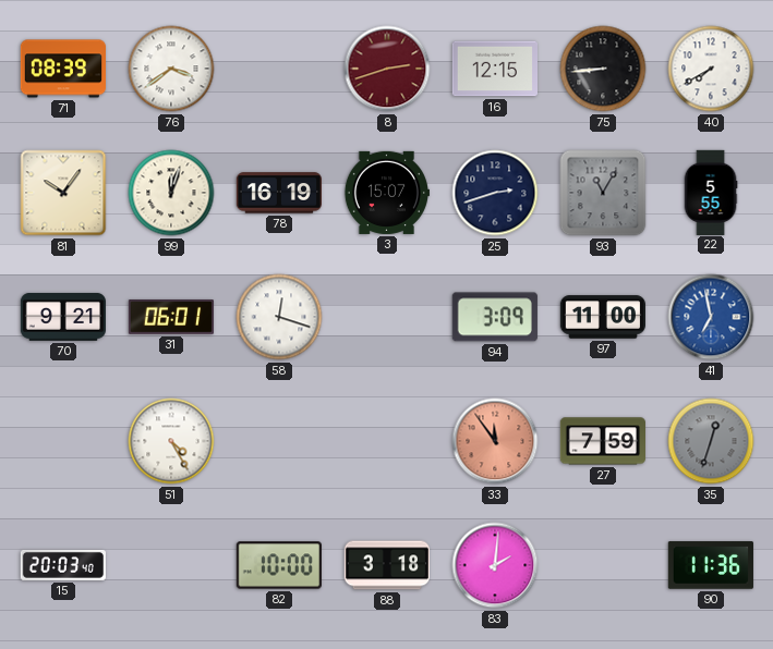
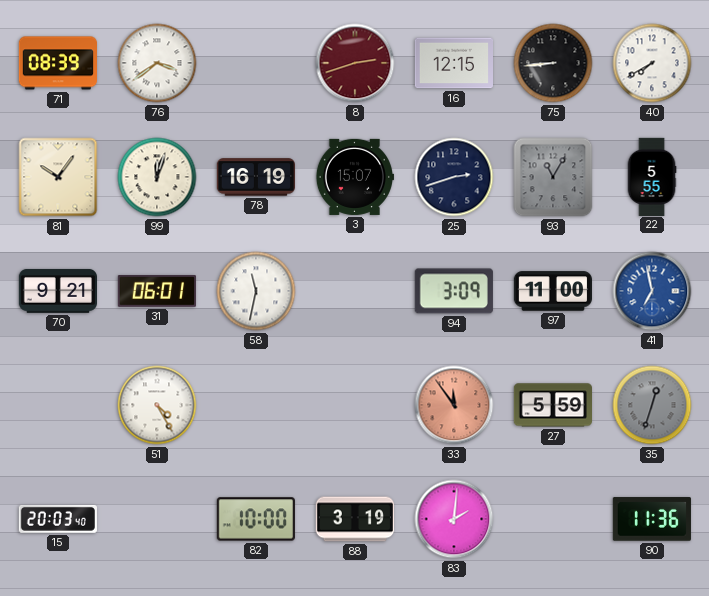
58: 12:18 -> 11:32
27: 7:59 -> 5:59
88: 3:18 -> 3:19
